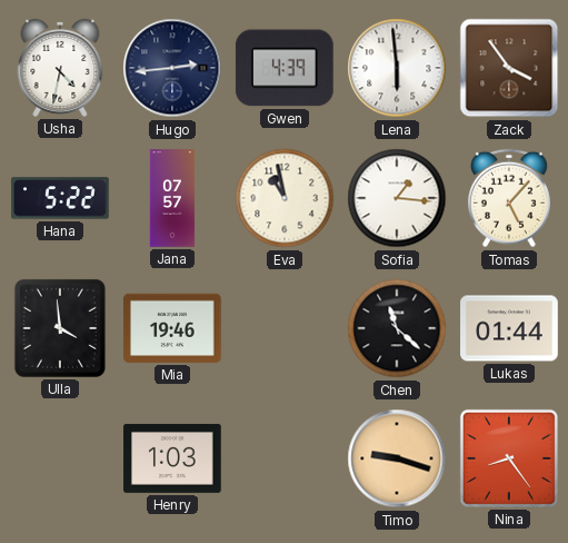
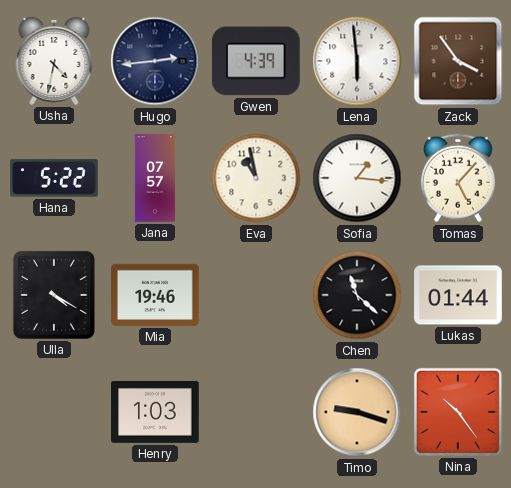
Ulla: 3:59 -> 4:20
Nina: 8:24 -> 10:24
